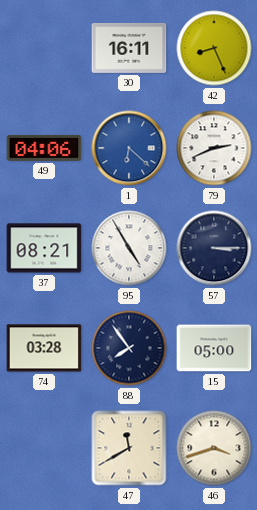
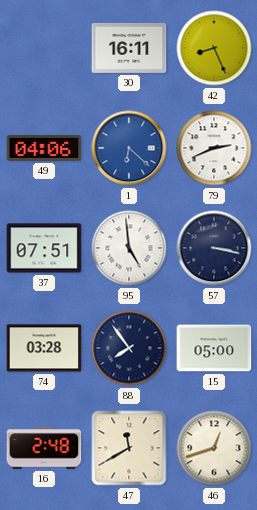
37: 08:21 -> 07:51
95: 4:55 -> 4:59
57: 3:15 -> 3:17
16: none -> 2:48
46: 3:42 -> 12:42
